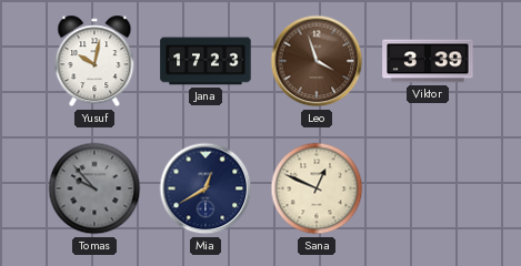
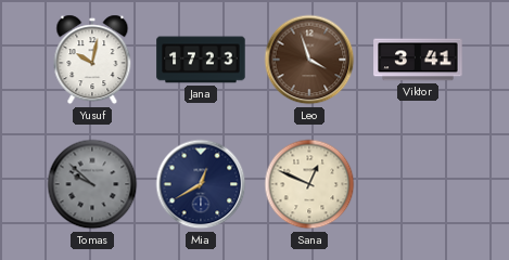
Viktor: 3:39 -> 3:41
Tomas: 9:53 -> 9:52
